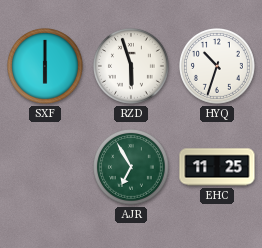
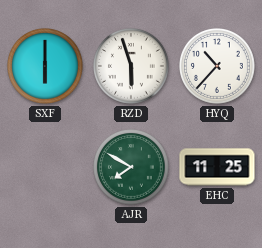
HYQ: 10:33 -> 10:37
AJR: 6:55 -> 7:50
